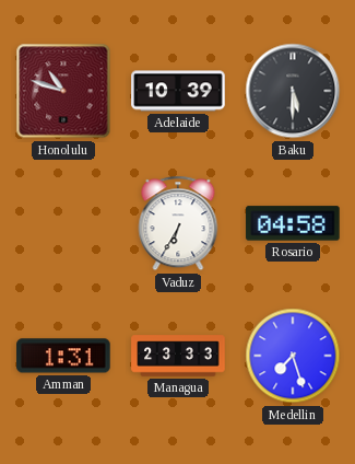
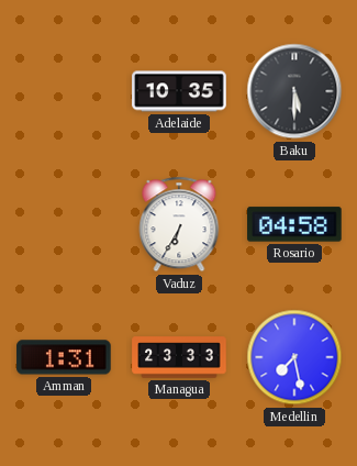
Honolulu: 10:48 -> none
Adelaide: 10:39 -> 10:35
Medellin: 7:27 -> 7:28
